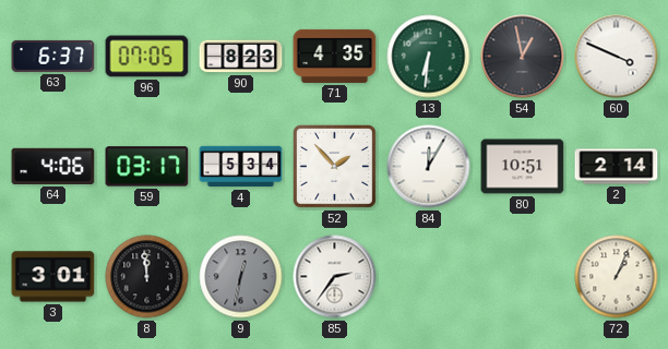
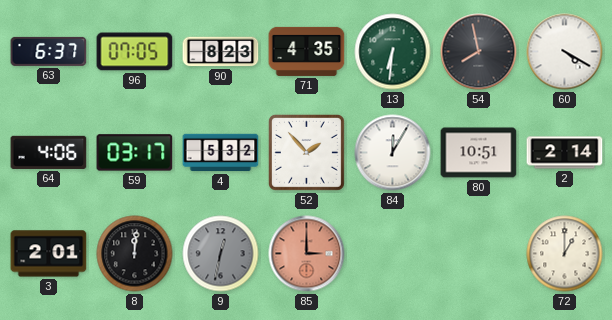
54: 12:58 -> 7:58
60: 3:49 -> 4:20
4: 5:34 -> 5:32
3: 3:01 -> 2:01
8: 11:59 -> 12:01
85: 2:36 -> 3:00
85 dial: white -> salmon
72: 1:04 -> 1:00
